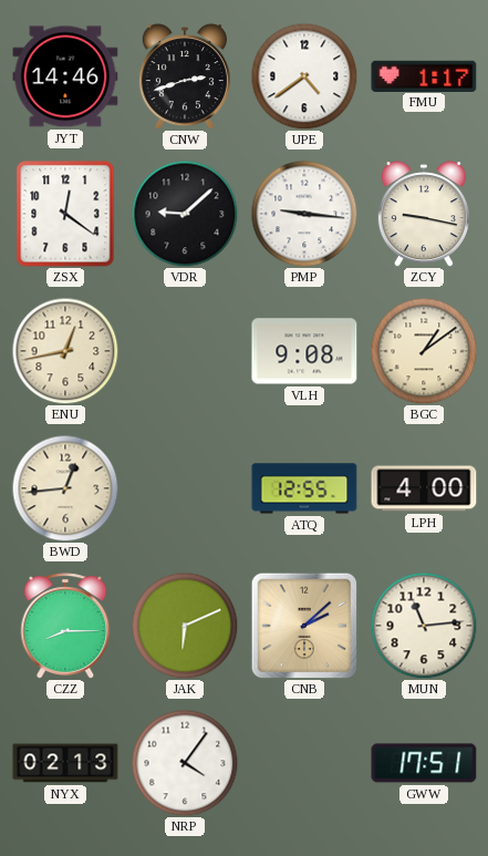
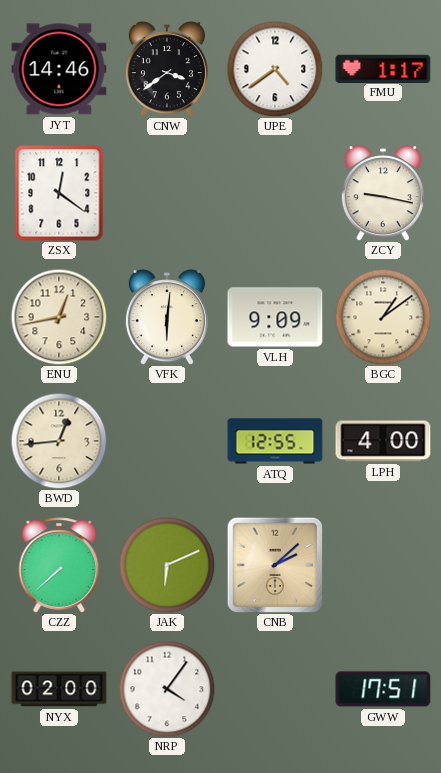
CNW: 2:42 -> 3:39
VDR: 9:08 -> none
PMP: 9:16 -> none
VFK: none -> 6:01
VLH: 9:08 -> 9:09
CZZ: 8:15 -> 7:38
MUN: 11:14 -> none
NYX: 02:13 -> 02:00
